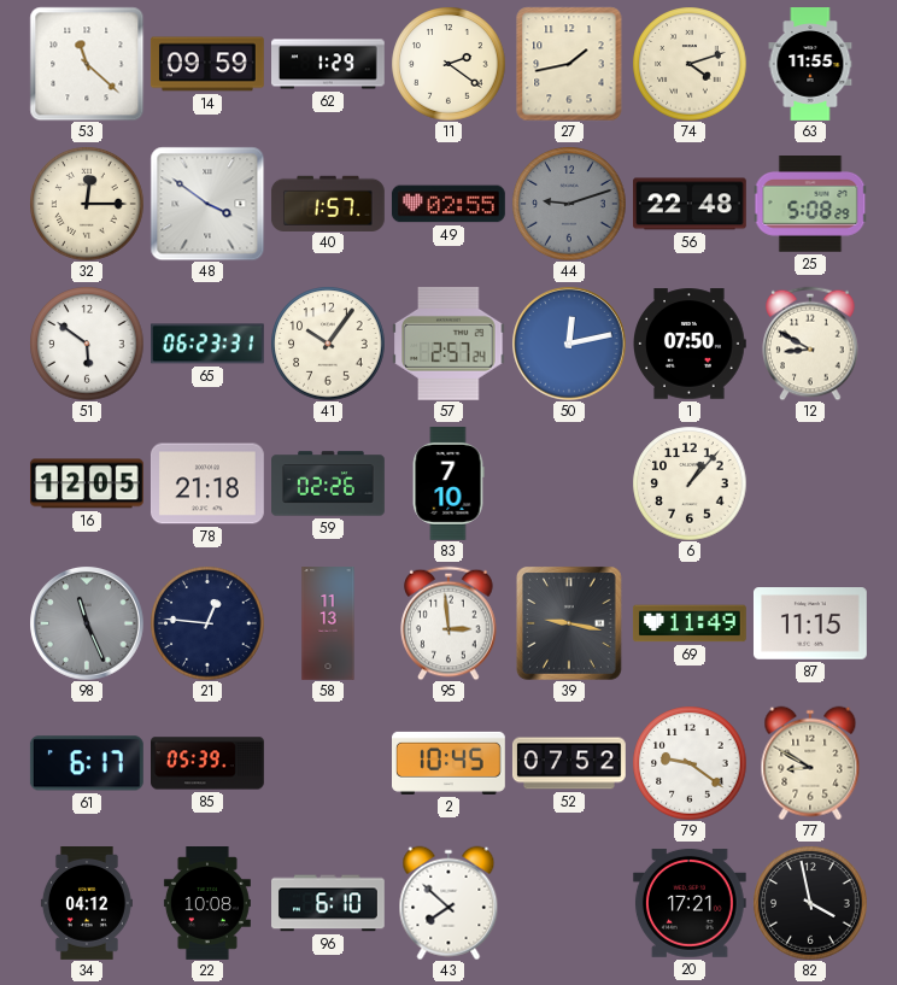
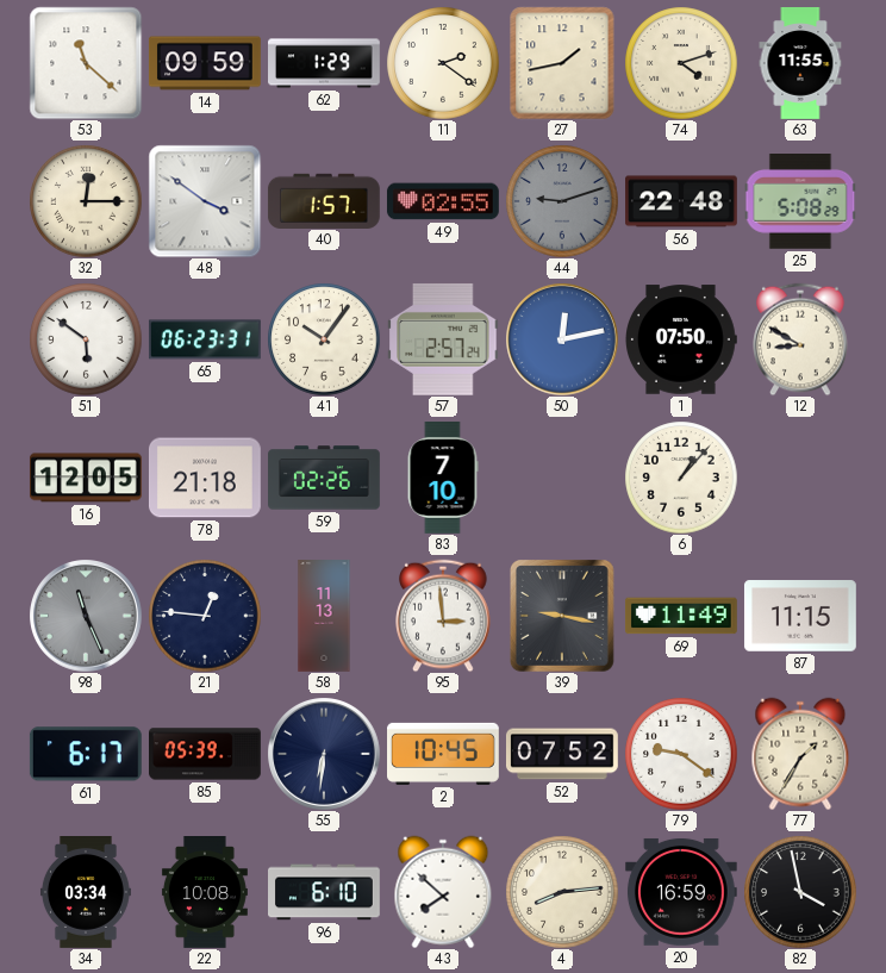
55: none -> 6:31
77: 8:50 -> 1:35
34: 04:12 -> 03:34
4: none -> 8:14
20: 17:21 -> 16:59
